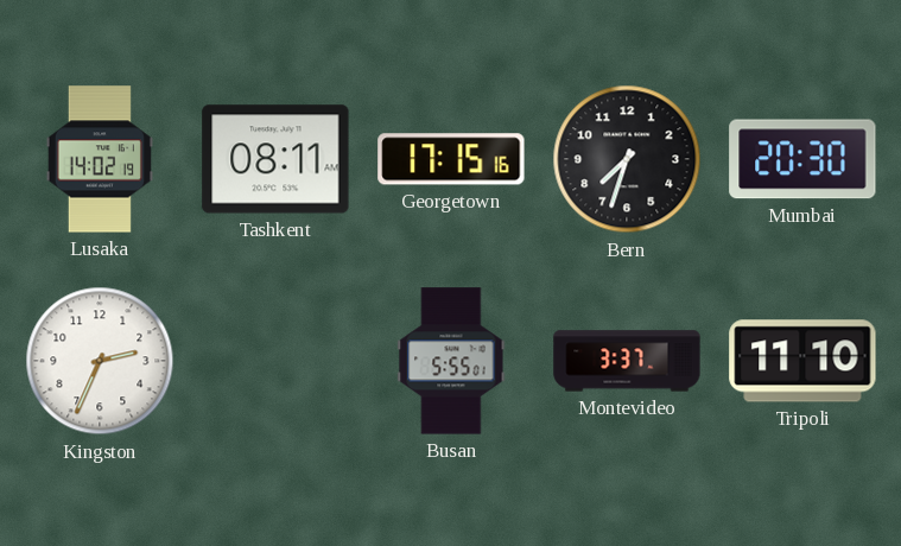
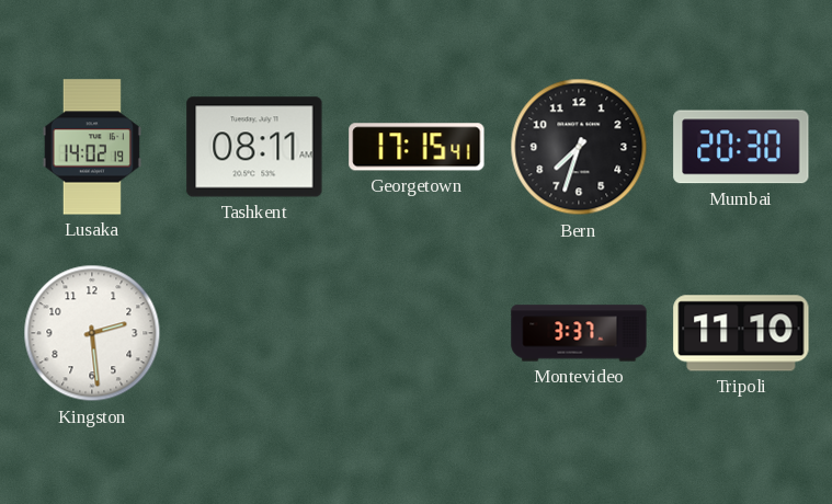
Georgetown: 17:15:16 -> 17:15:41
Kingston: 2:34 -> 2:29
Busan: 5:55 -> none
